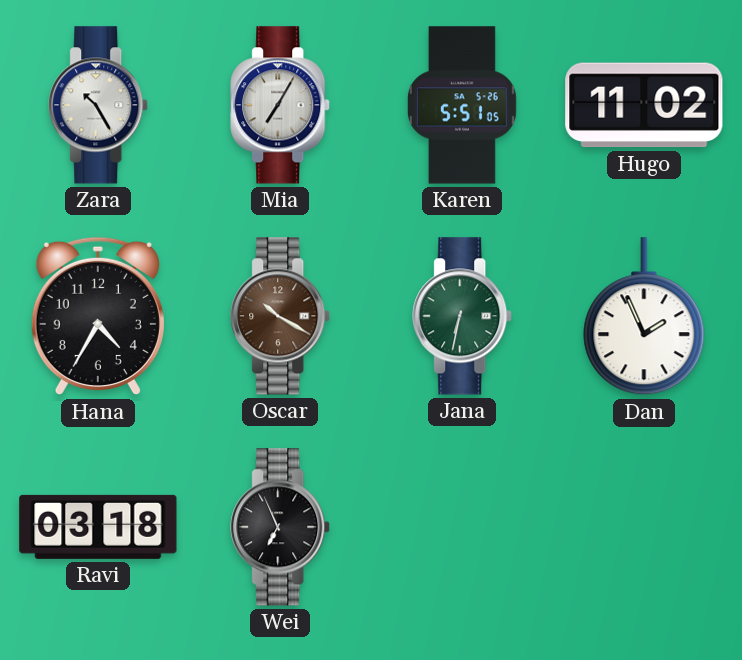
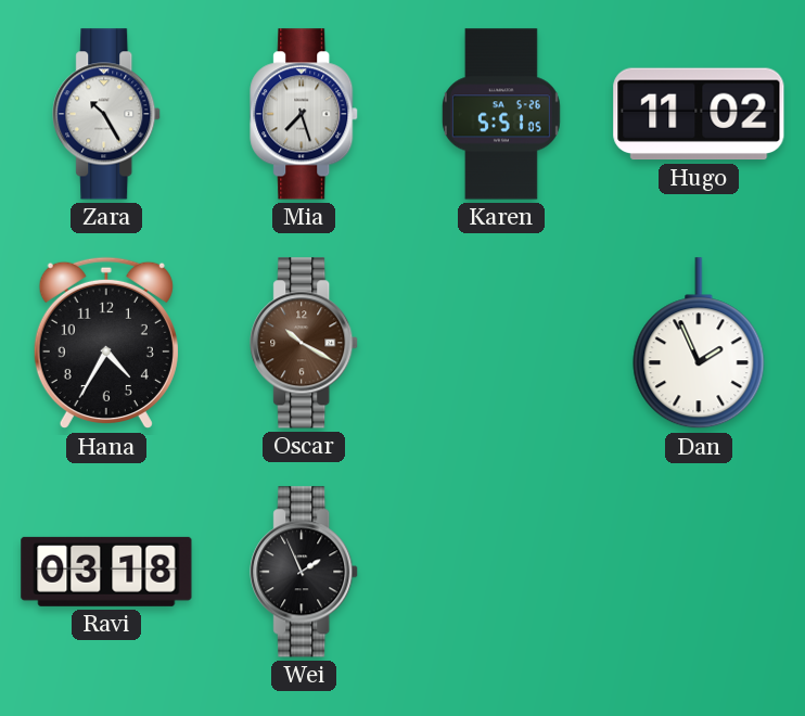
Mia: 7:05 -> 7:27
Jana: 6:32 -> none
Wei: 6:56 -> 1:56
